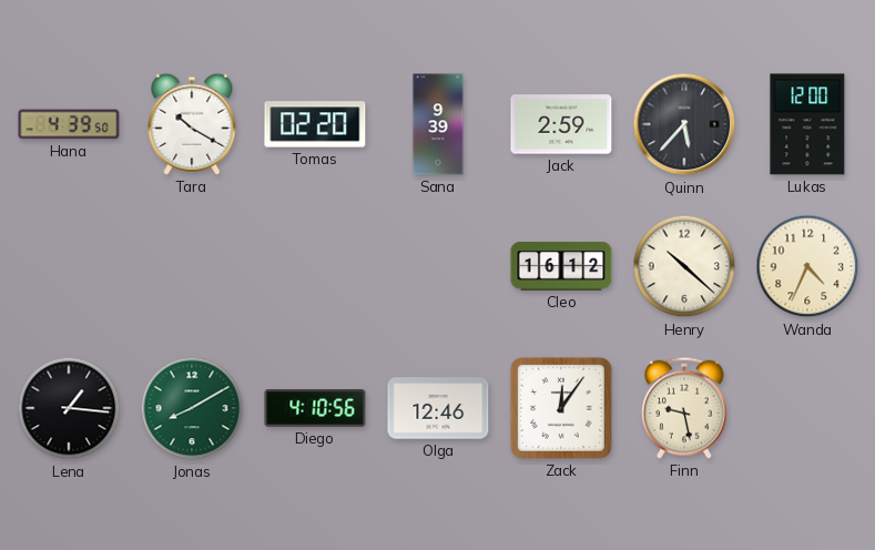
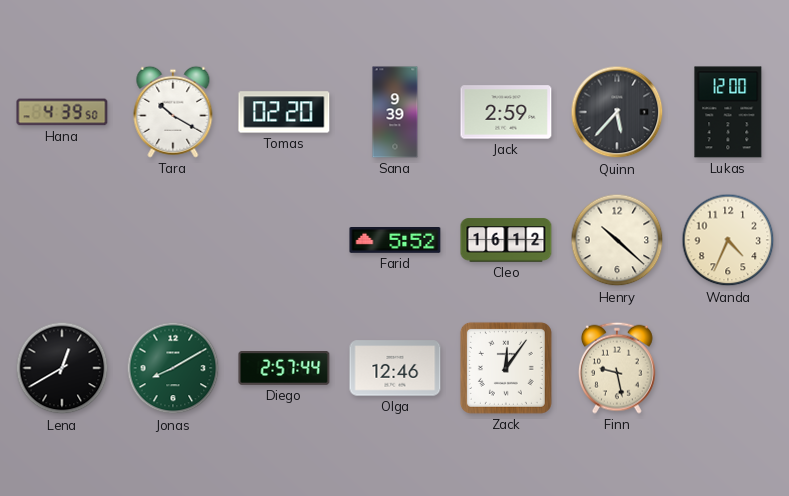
Farid: none -> 5:52
Lena: 1:16 -> 12:40
Diego: 4:10 -> 2:57
